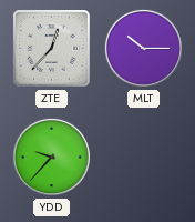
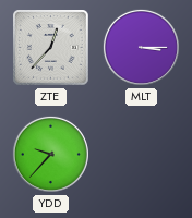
MLT: 10:15 -> 3:15
